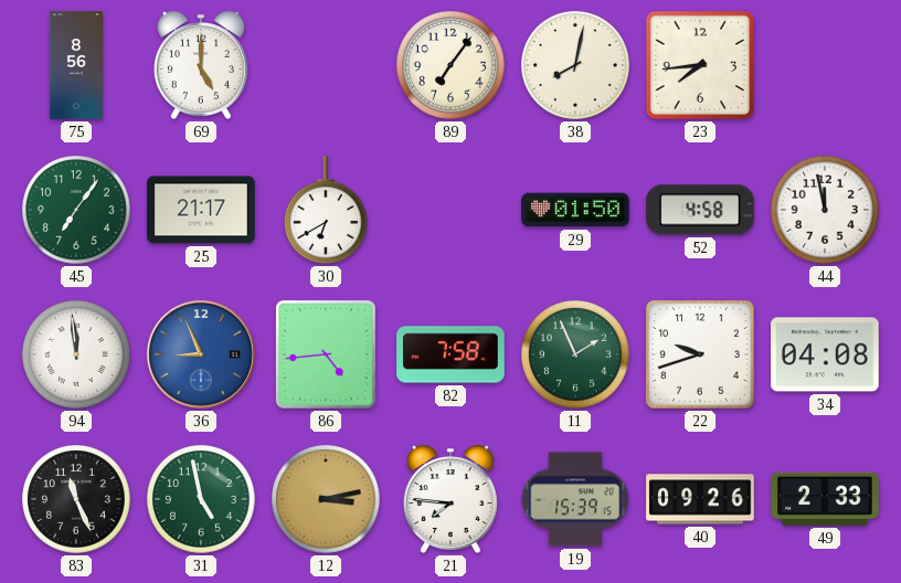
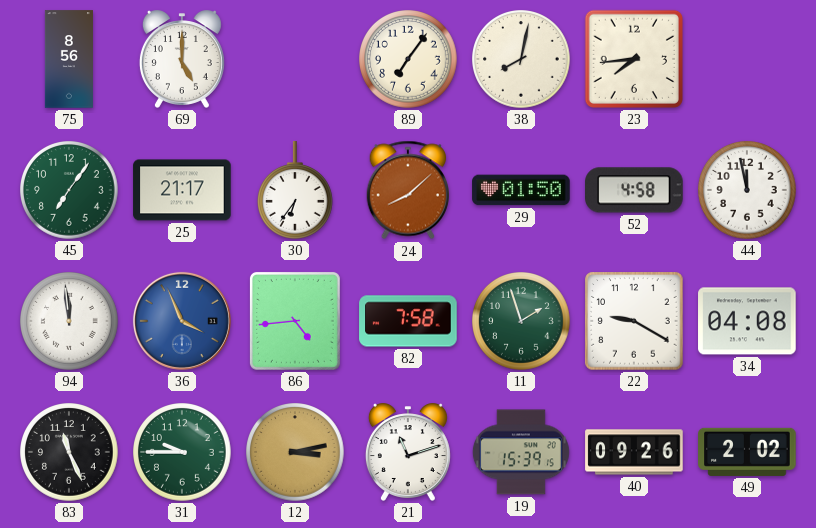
30: 6:40 -> 6:36
24: none -> 8:08
36: 8:56 -> 3:56
11: 1:56 -> 1:57
22: 9:42 -> 9:20
31: 4:58 -> 9:45
21: 7:46 -> 11:12
49: 2:33 -> 2:02
